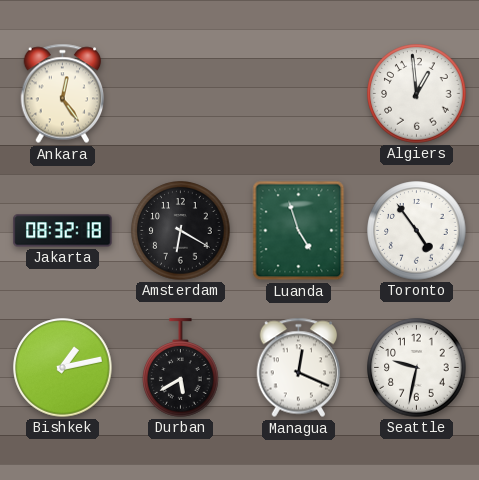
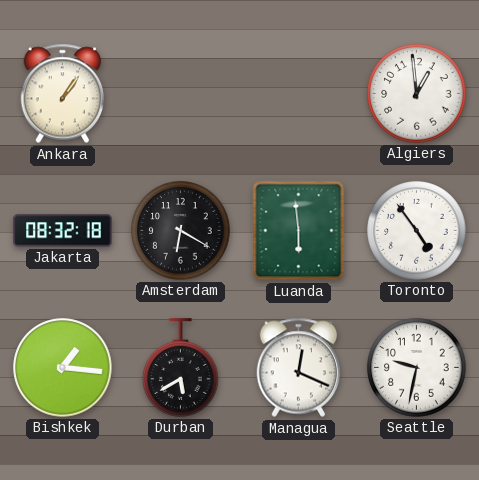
Ankara: 12:24 -> 1:06
Luanda: 4:57 -> 5:59
Bishkek: 1:13 -> 1:16
